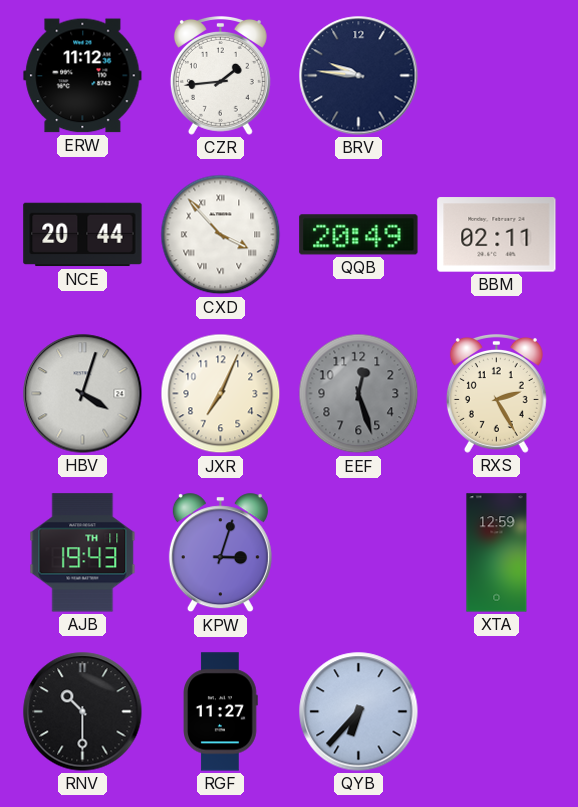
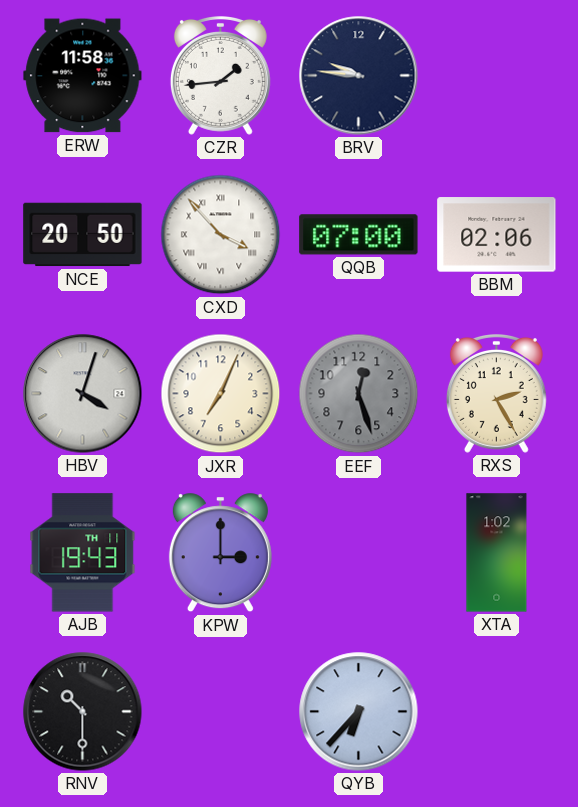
ERW: 11:12 -> 11:58
NCE: 20:44 -> 20:50
QQB: 20:49 -> 07:00
BBM: 02:11 -> 02:06
KPW: 3:03 -> 3:00
XTA: 12:59 -> 1:02
RGF: 11:27 -> none
